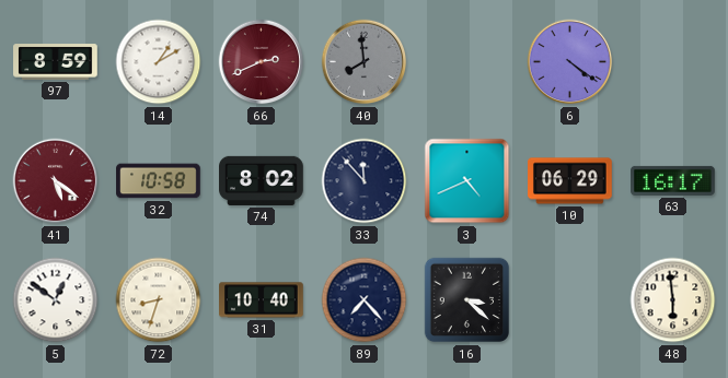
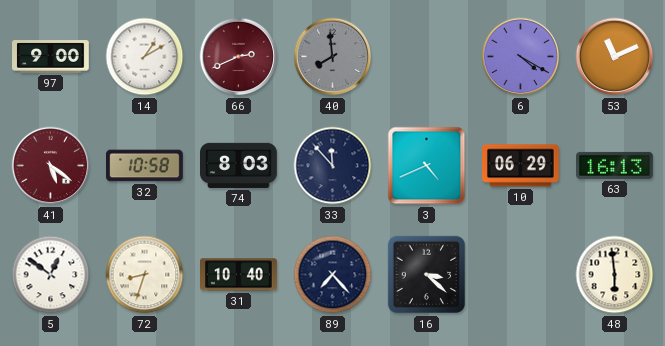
97: 8:59 -> 9:00
6: 4:21 -> 4:20
53: none -> 11:11
74: 8:02 -> 8:03
63: 16:17 -> 16:13
